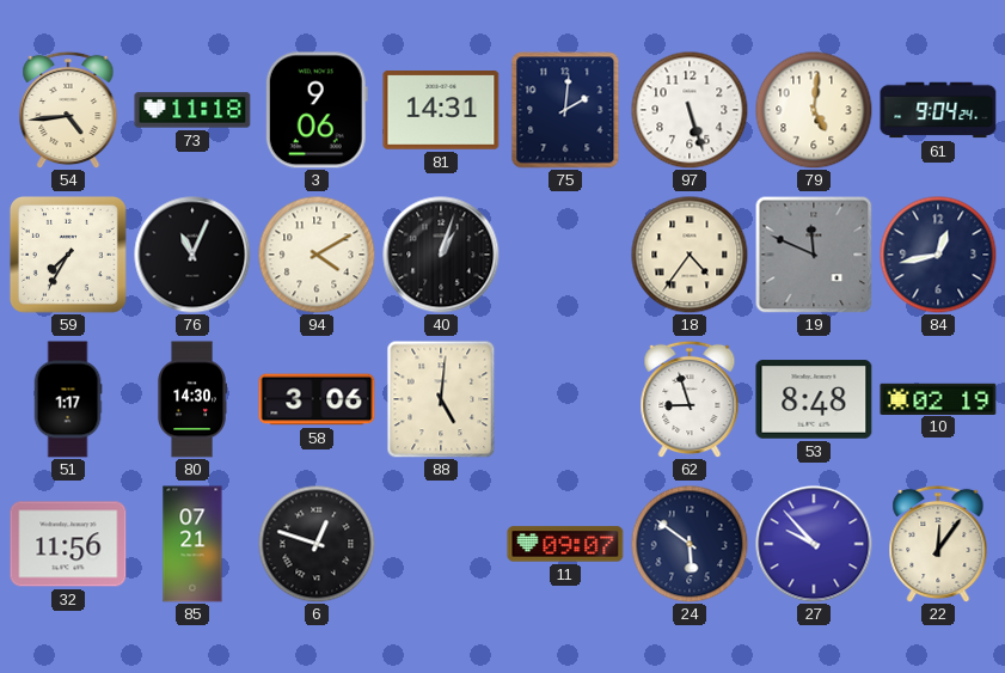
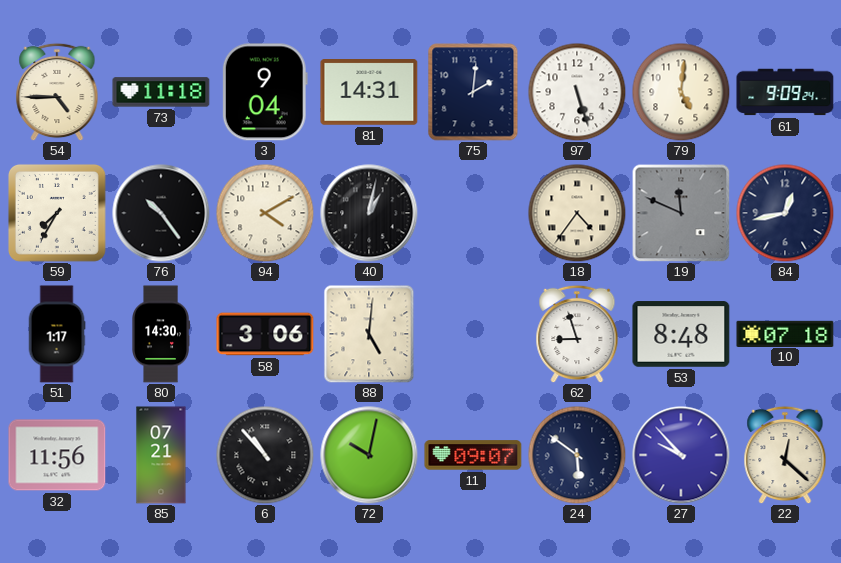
54: 4:44 -> 4:45
3: 9:06 -> 9:04
61: 9:04 -> 9:09
76: 11:04 -> 10:24
40: 1:03 -> 1:02
10: 02:19 -> 07:18
6: 12:48 -> 10:53
72: none -> 10:02
22: 12:06 -> 12:22
